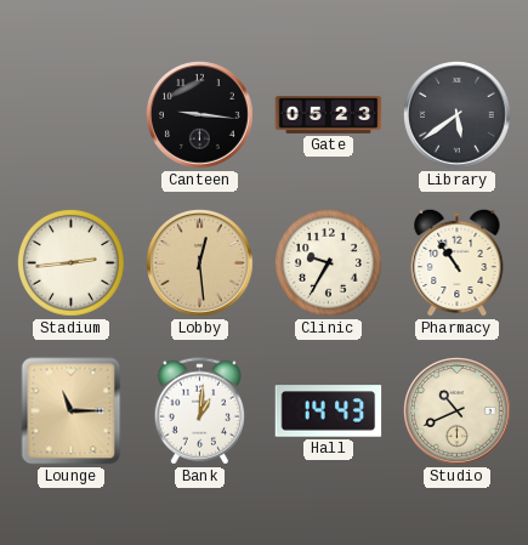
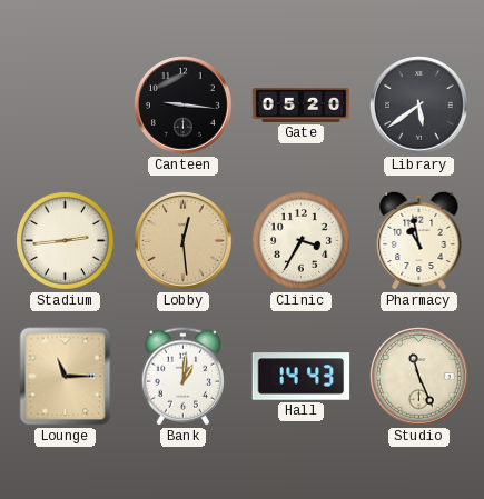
Gate: 05:23 -> 05:20
Clinic: 9:35 -> 3:35
Pharmacy: 10:54 -> 10:58
Studio: 10:41 -> 11:26
